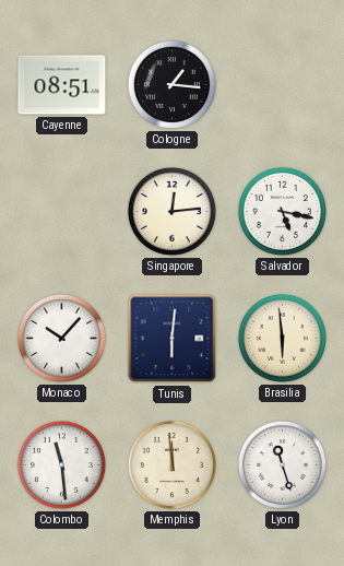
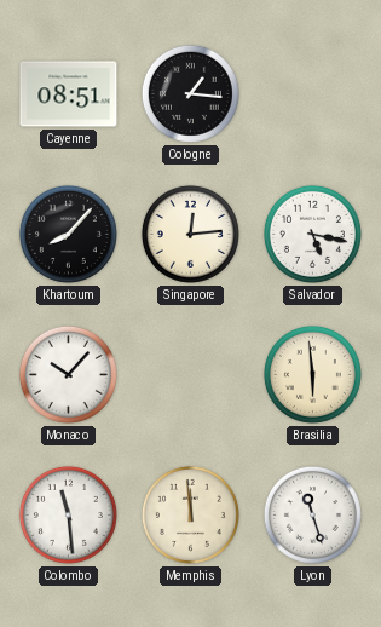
Khartoum: none -> 8:07
Tunis: 6:01 -> none
